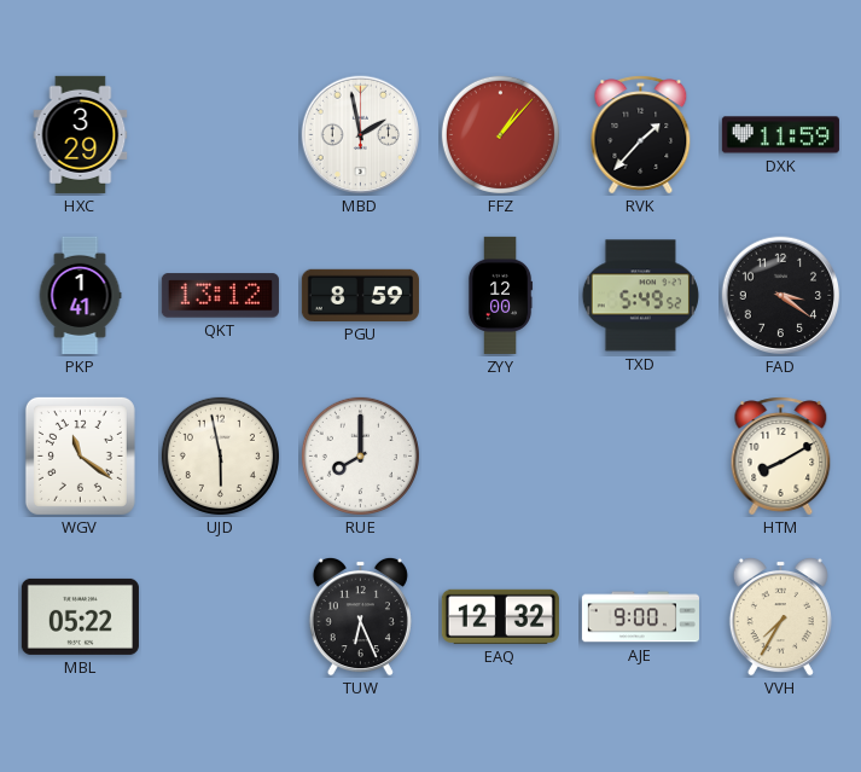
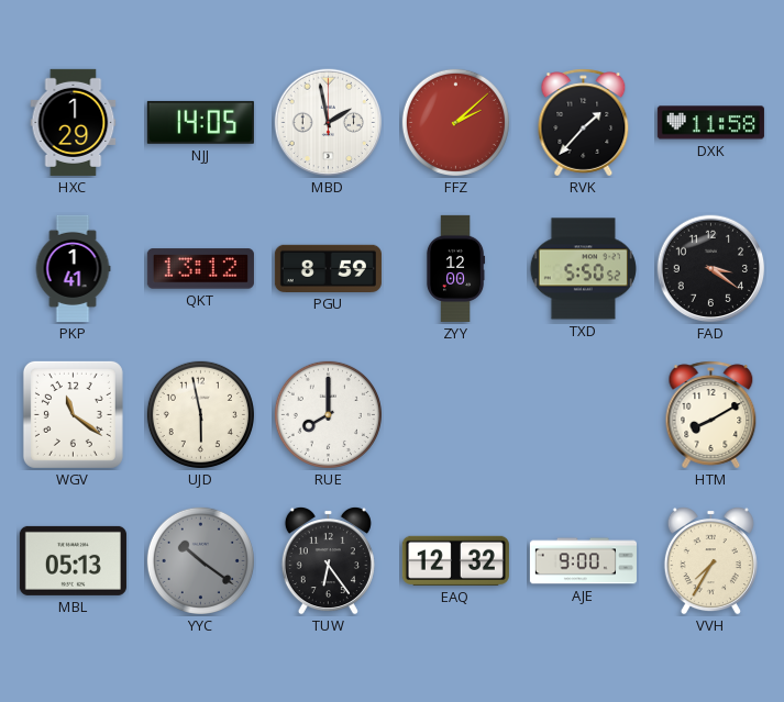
HXC: 3:29 -> 1:29
NJJ: none -> 14:05
FFZ: 1:07 -> 2:08
DXK: 11:59 -> 11:58
TXD: 5:49 -> 5:50
MBL: 05:22 -> 05:13
YYC: none -> 10:21
TUW: 6:26 -> 6:24
